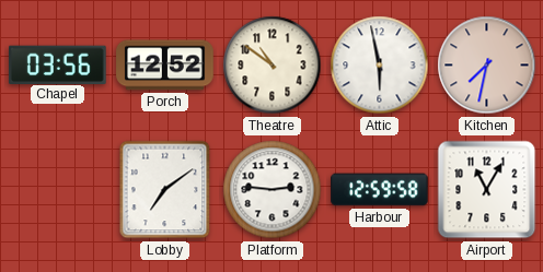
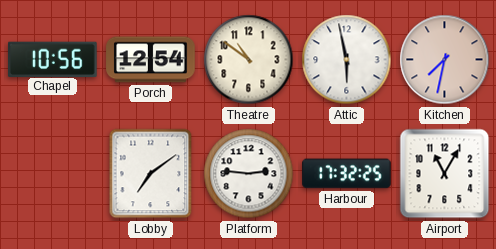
Chapel: 03:56 -> 10:56
Porch: 12:52 -> 12:54
Harbour: 12:59 -> 17:32
